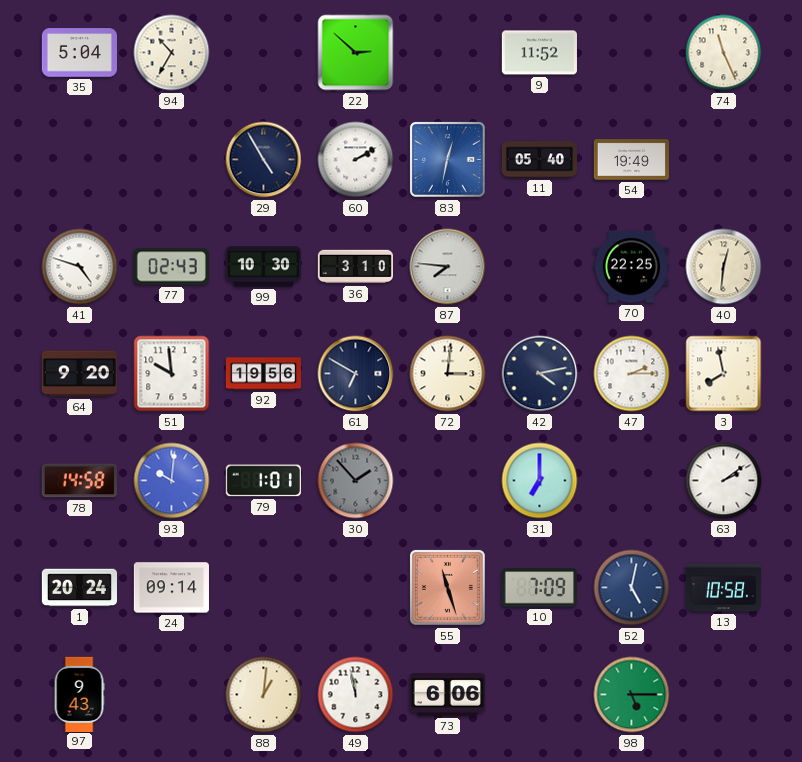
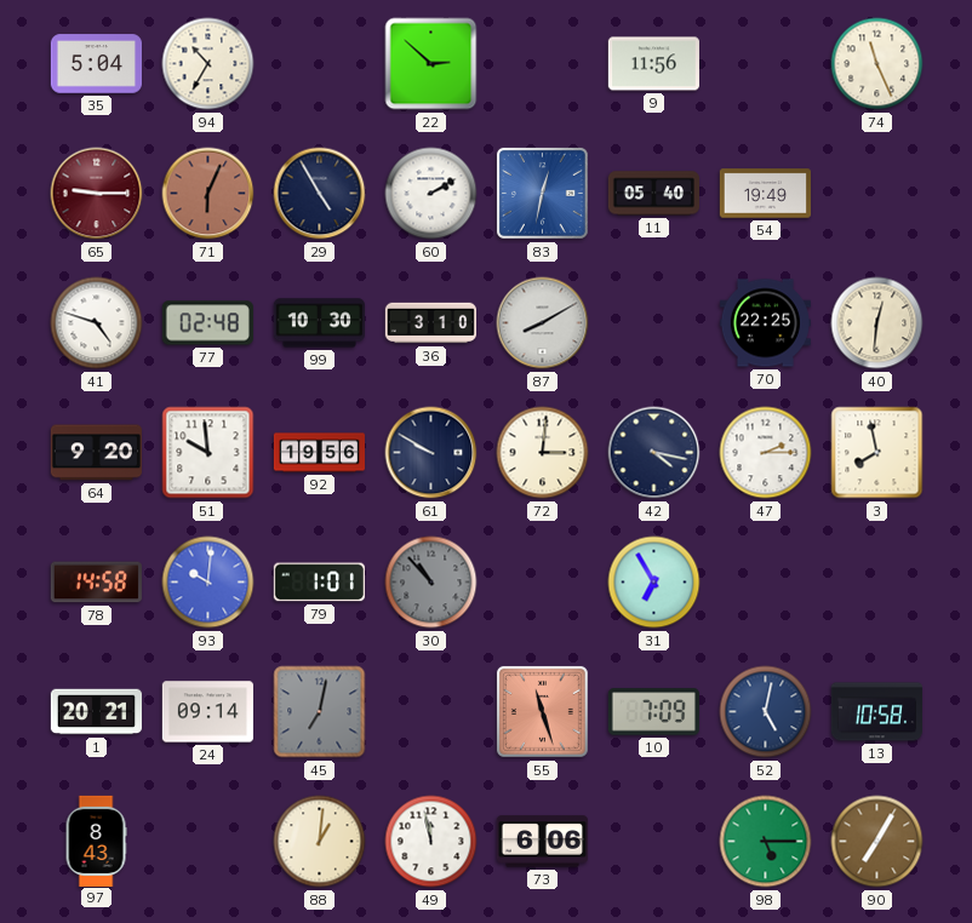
9: 11:52 -> 11:56
65: none -> 9:15
71: none -> 6:04
77: 02:43 -> 02:48
87: 7:46 -> 8:10
61: 6:50 -> 9:50
42: 4:13 -> 4:17
30: 1:53 -> 10:53
31: 7:00 -> 6:55
63: 2:09 -> none
1: 20:24 -> 20:21
45: none -> 7:02
97: 9:43 -> 8:43
90: none -> 7:05
